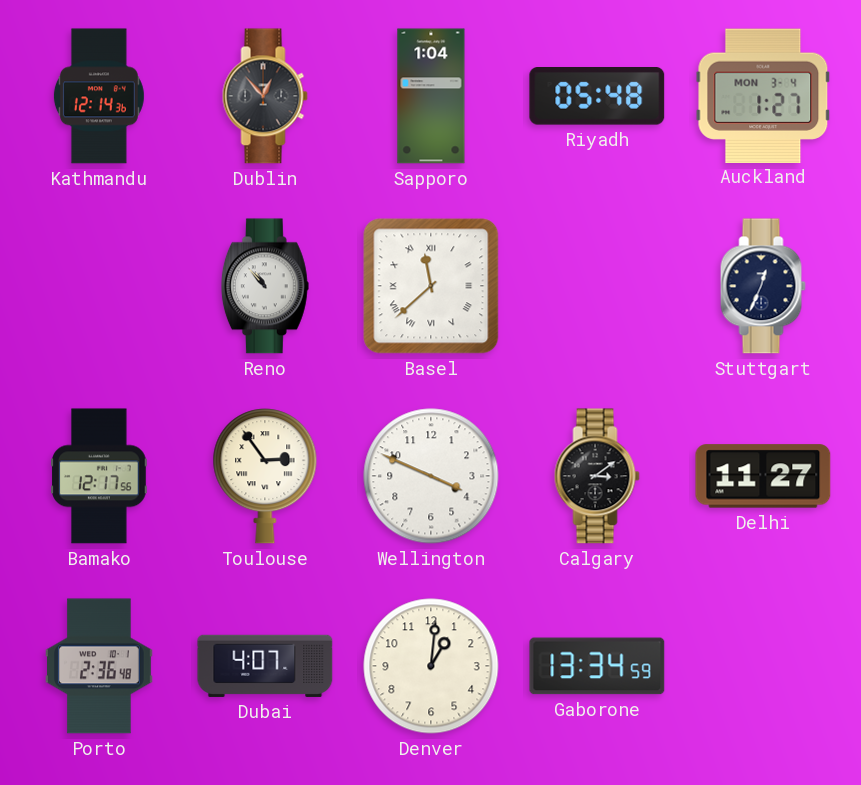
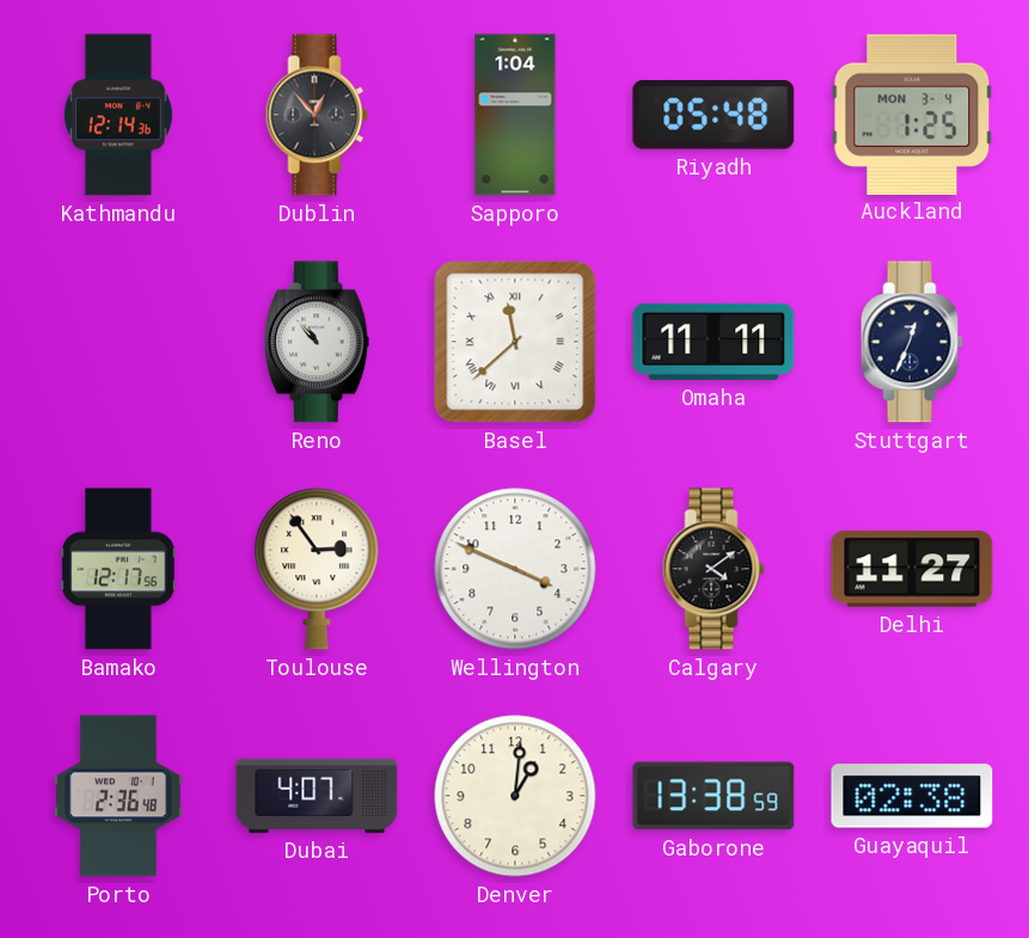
Auckland: 1:27 -> 1:25
Omaha: none -> 11:11
Calgary: 3:09 -> 4:09
Gaborone: 13:34 -> 13:38
Guayaquil: none -> 02:38
